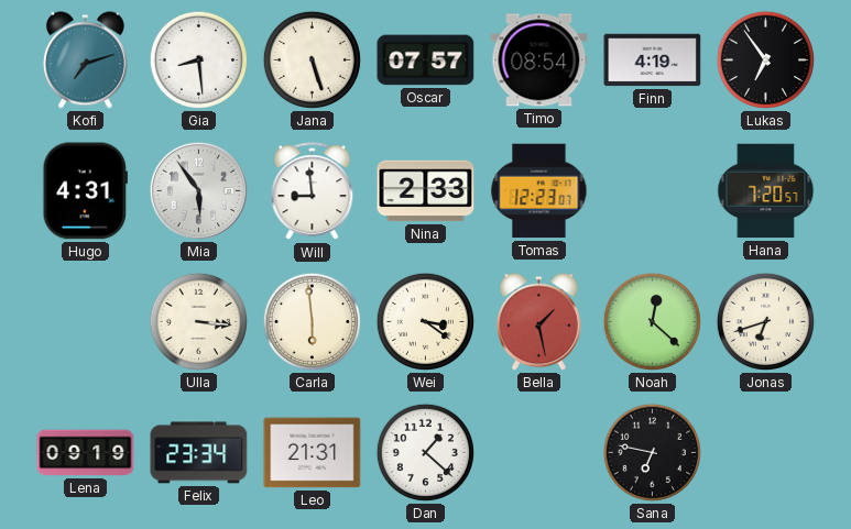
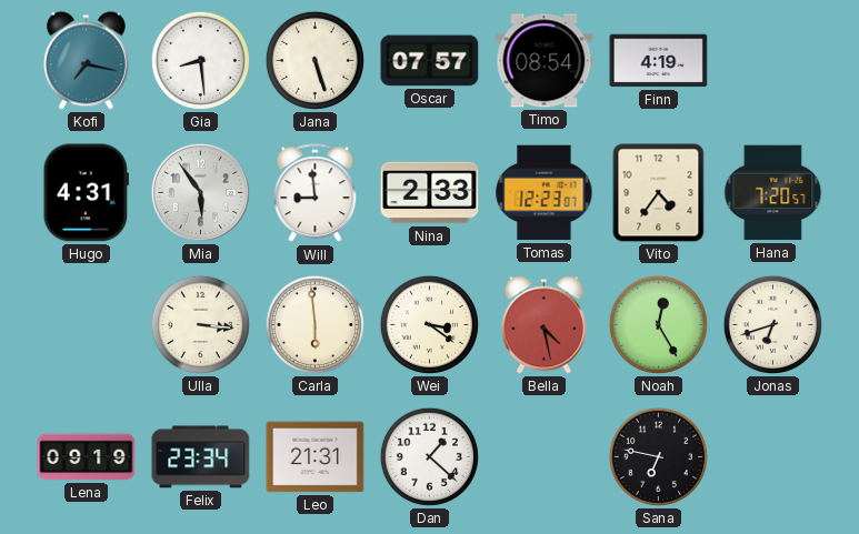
Kofi: 7:12 -> 7:17
Lukas: 6:54 -> none
Vito: none -> 4:36
Bella: 1:28 -> 4:28
Noah: 12:22 -> 12:25
